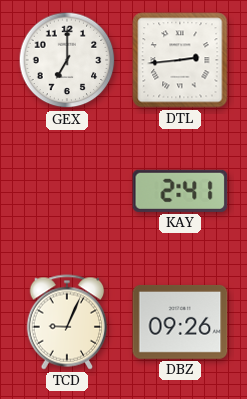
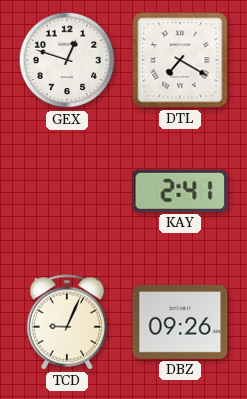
GEX: 7:00 -> 12:48
DTL: 2:44 -> 7:20
